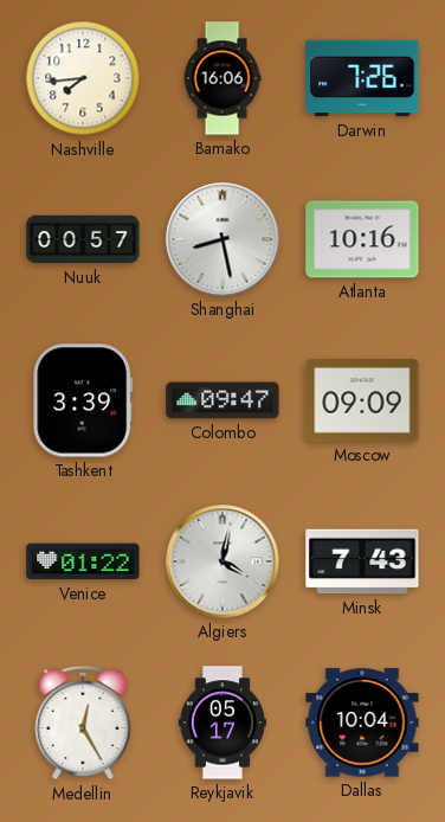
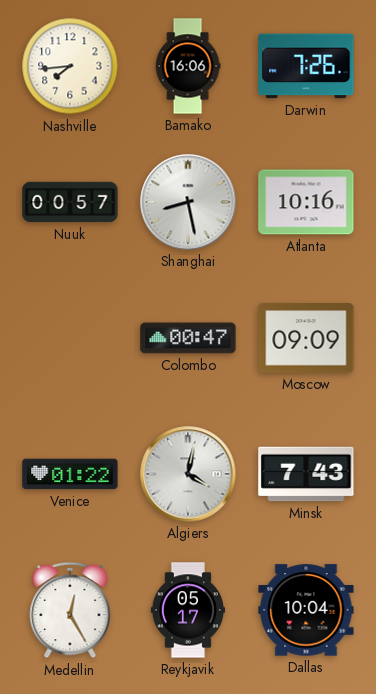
Tashkent: 3:39 -> none
Colombo: 09:47 -> 00:47
